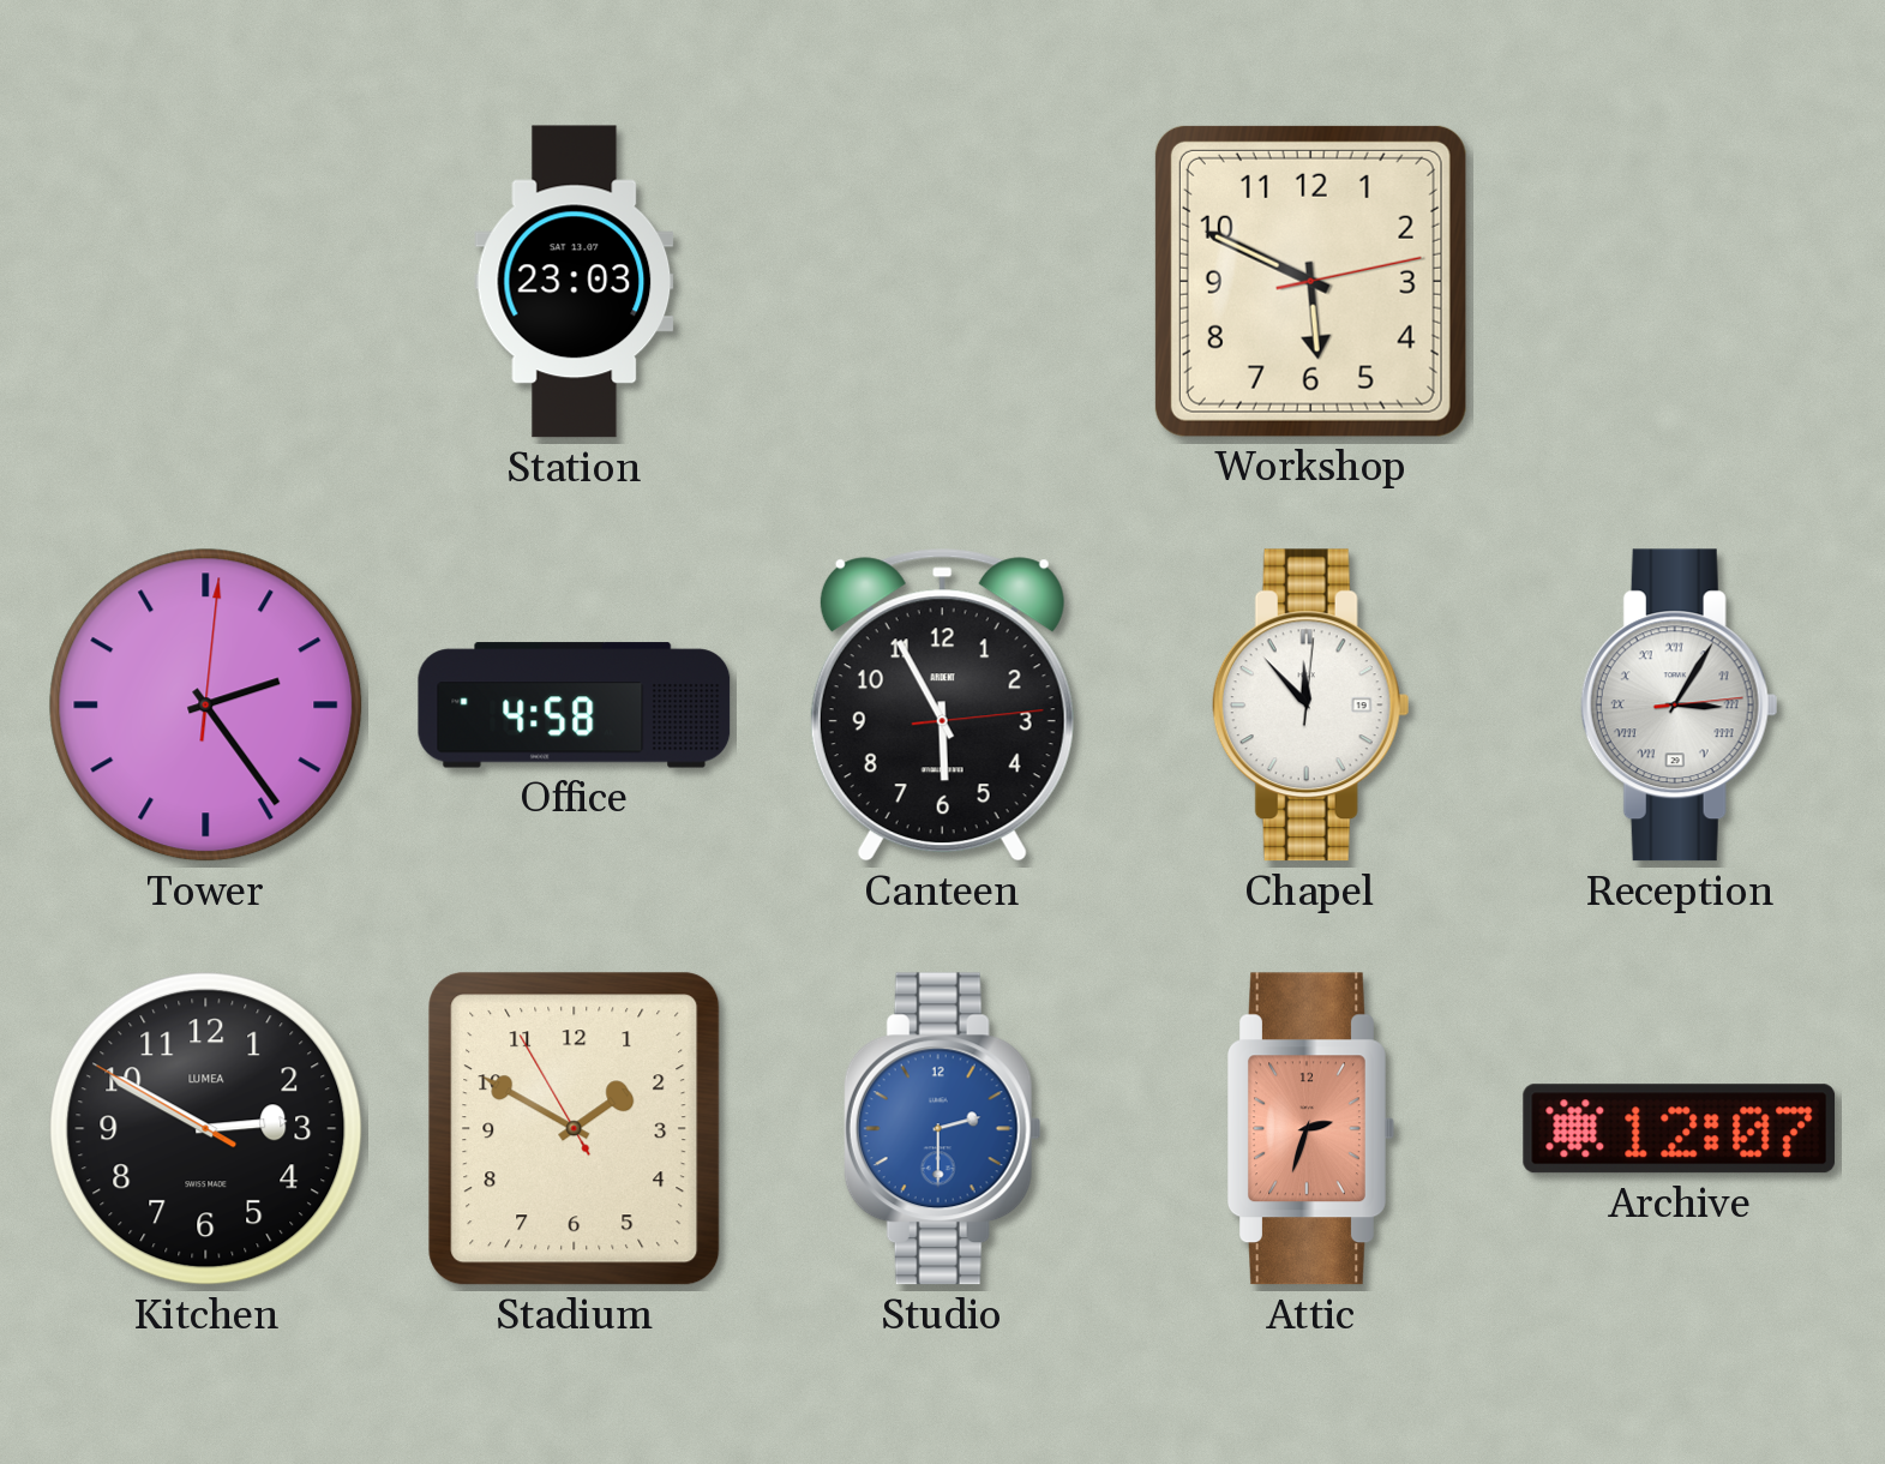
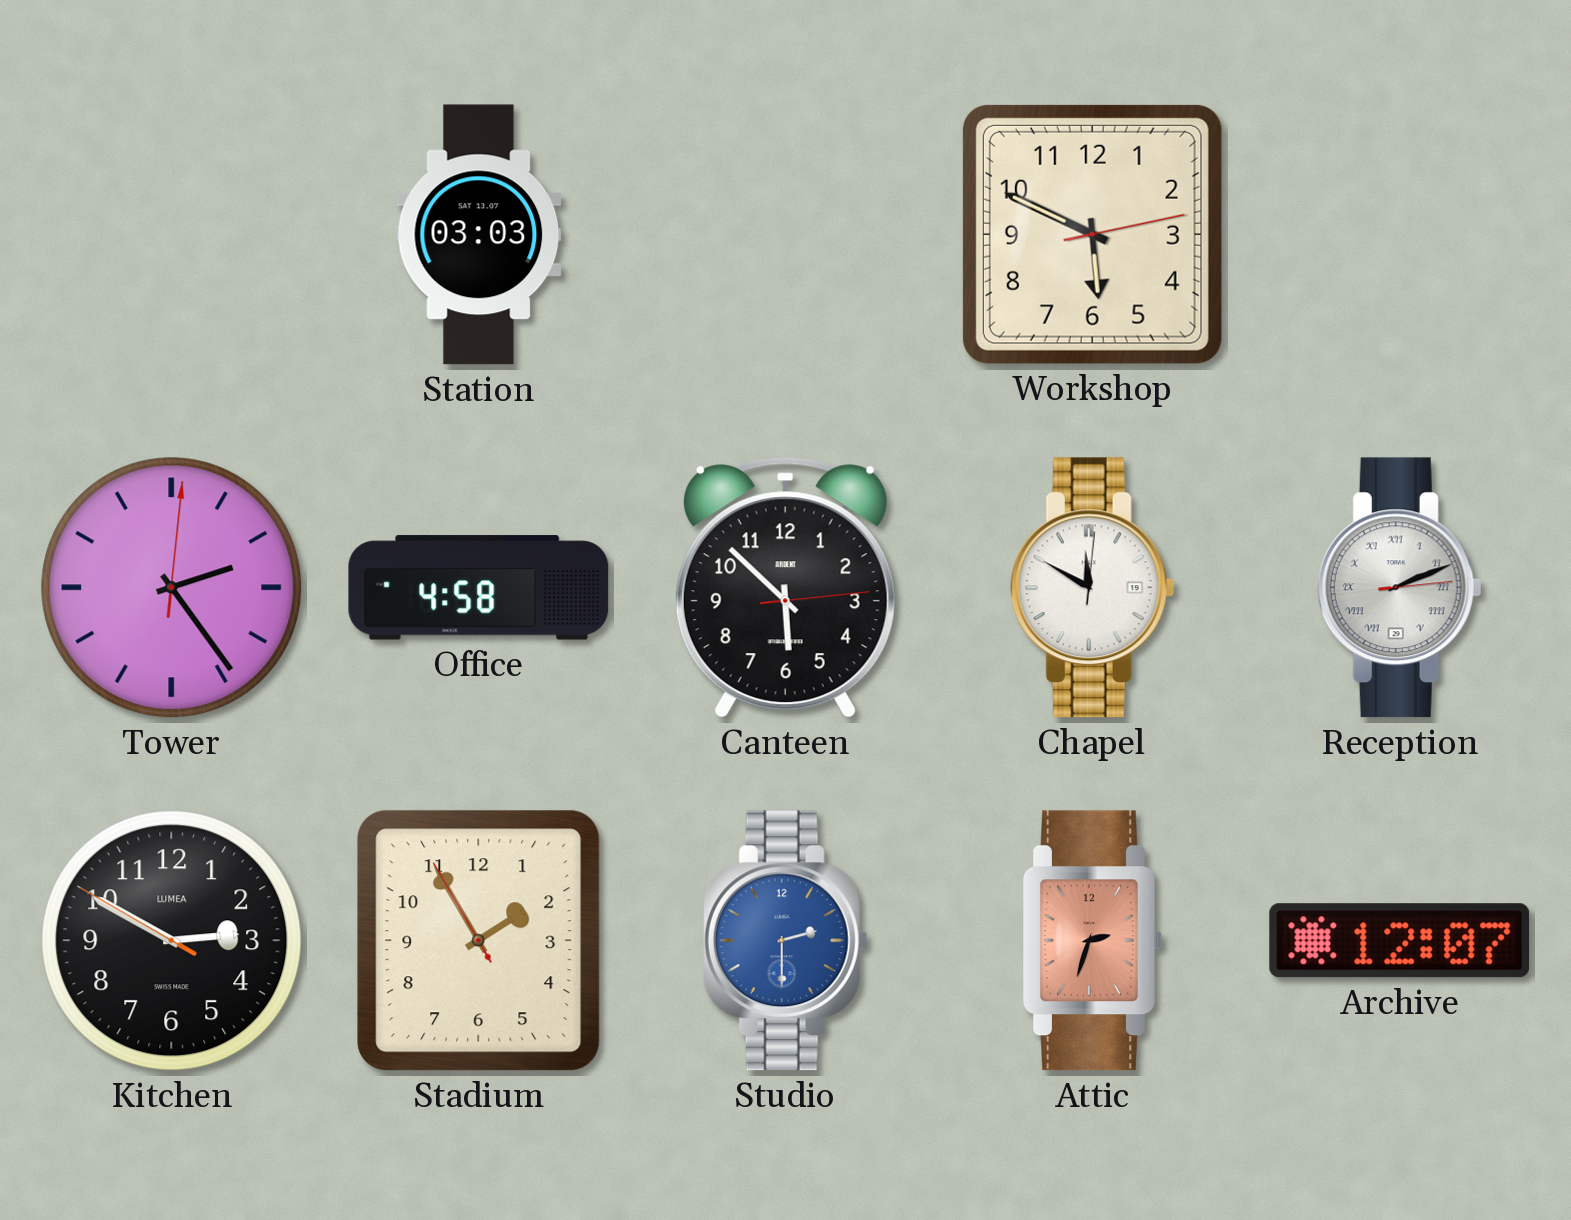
Station: 23:03 -> 03:03
Canteen: 5:55 -> 5:52
Chapel: 11:53 -> 11:50
Reception: 3:05 -> 2:11
Stadium: 1:49 -> 1:54
